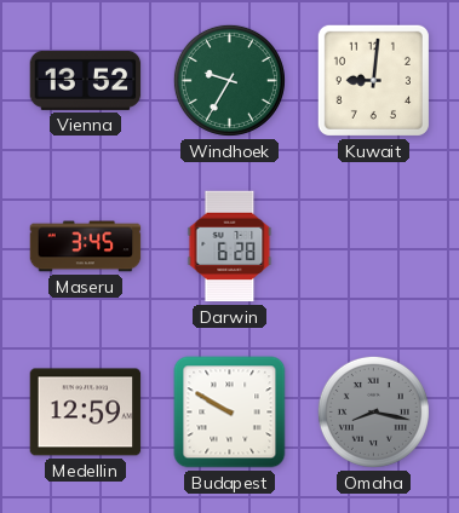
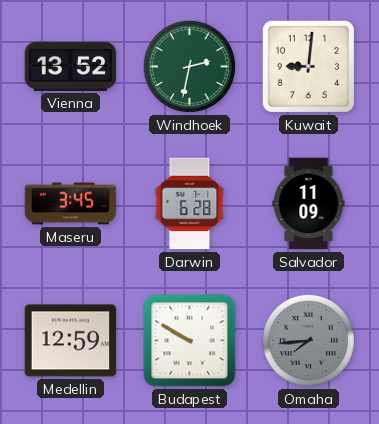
Windhoek: 9:35 -> 2:32
Salvador: none -> 11:09
Omaha: 8:17 -> 7:44
